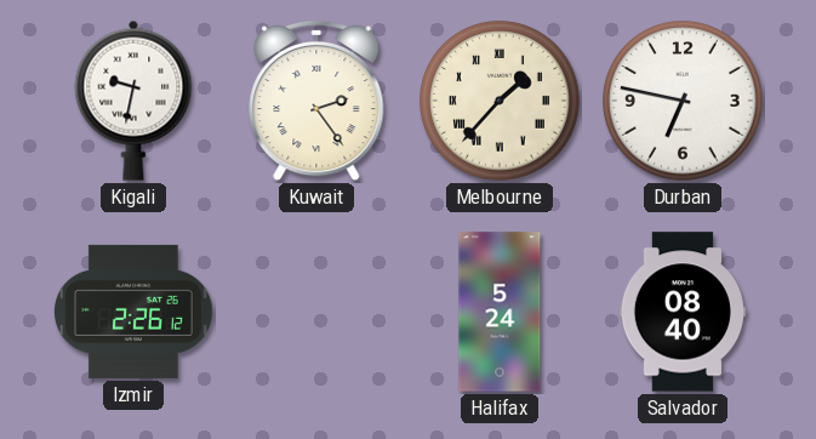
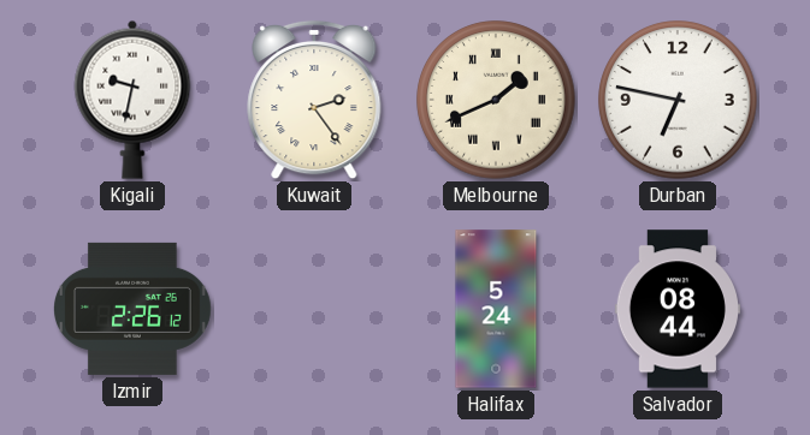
Melbourne: 1:37 -> 1:41
Salvador: 08:40 -> 08:44
